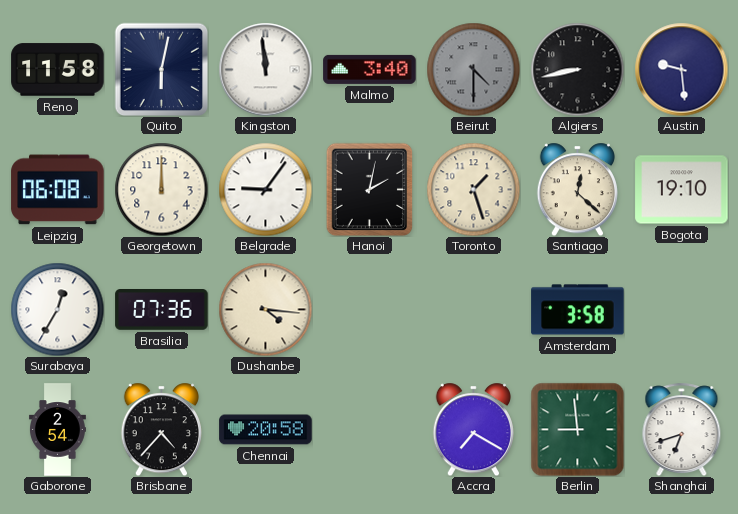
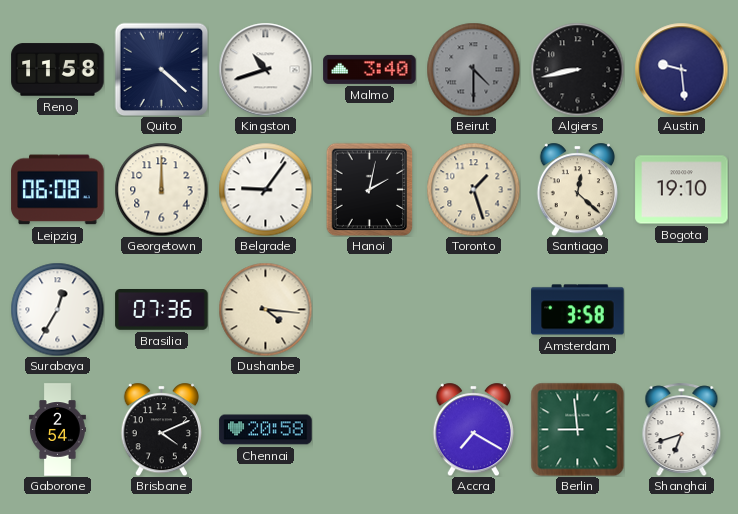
Quito: 6:02 -> 4:22
Kingston: 11:59 -> 10:42
Brisbane: 4:37 -> 4:11
